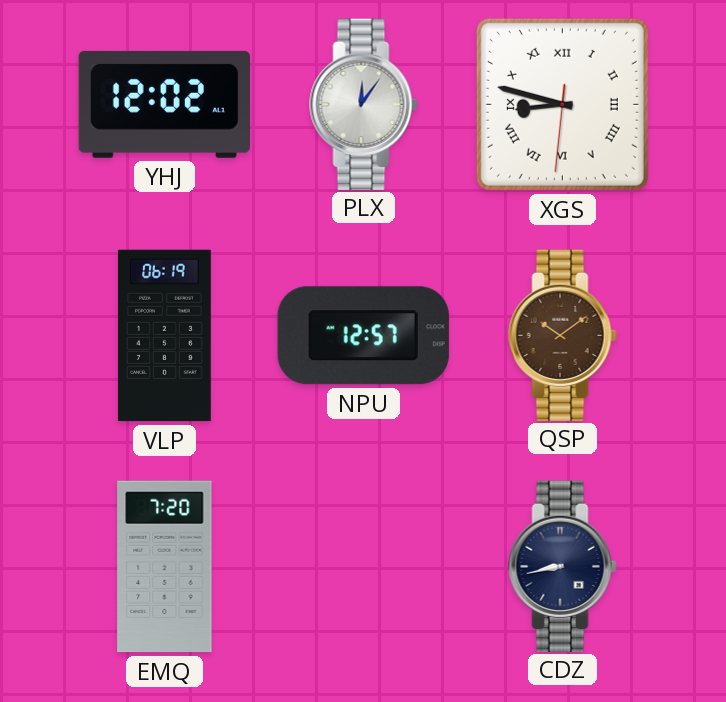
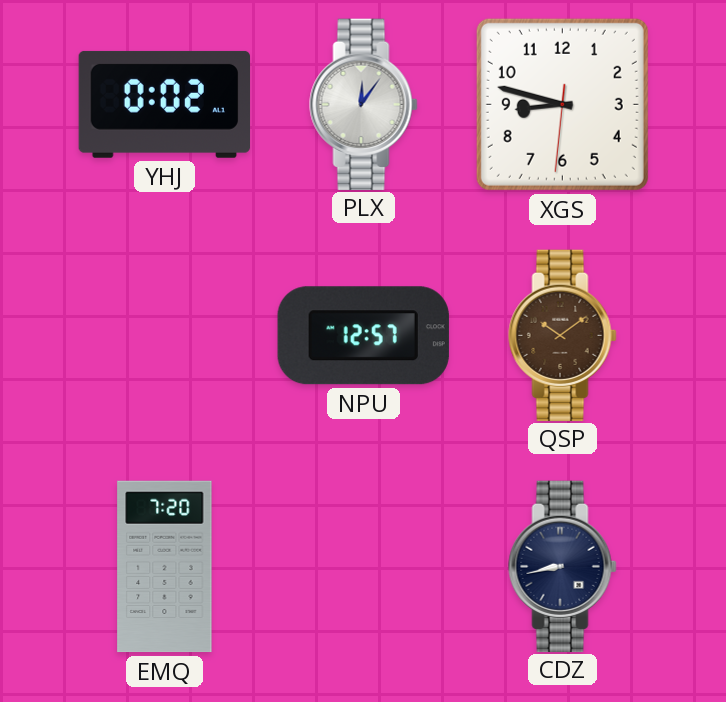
YHJ: 12:02 -> 0:02
XGS numerals: Roman -> Arabic
VLP: 06:19 -> none
